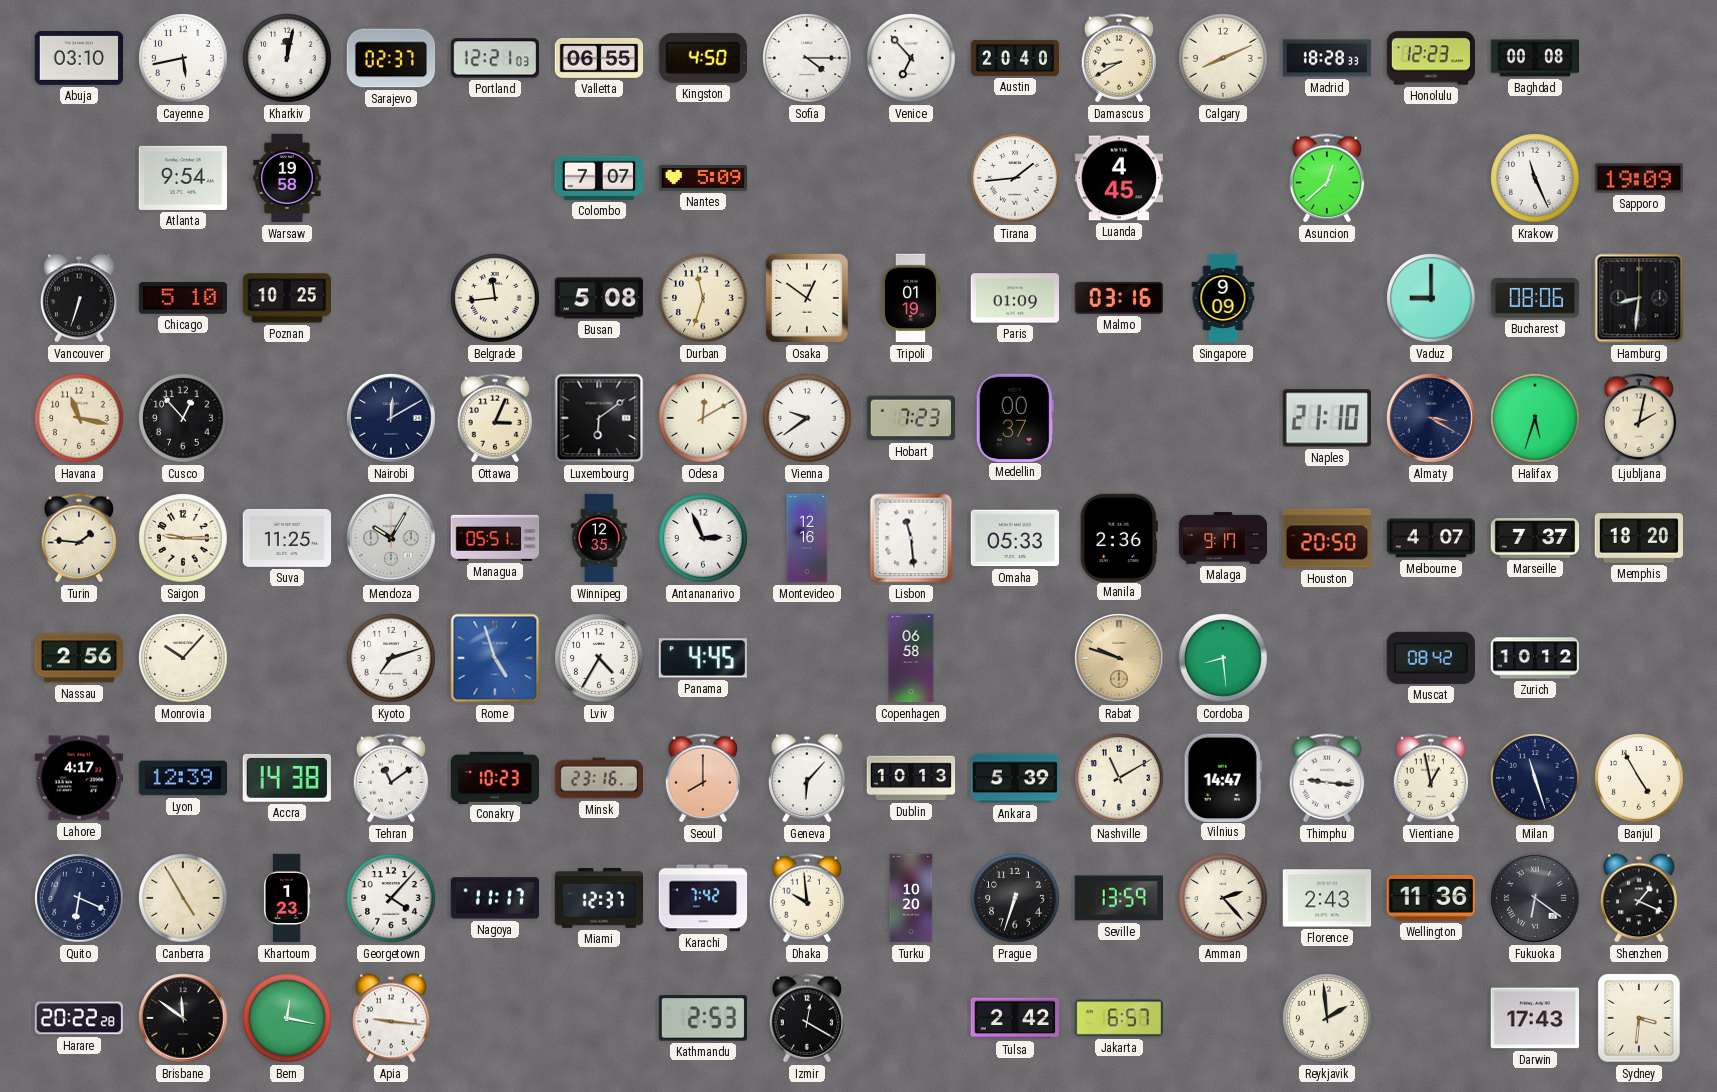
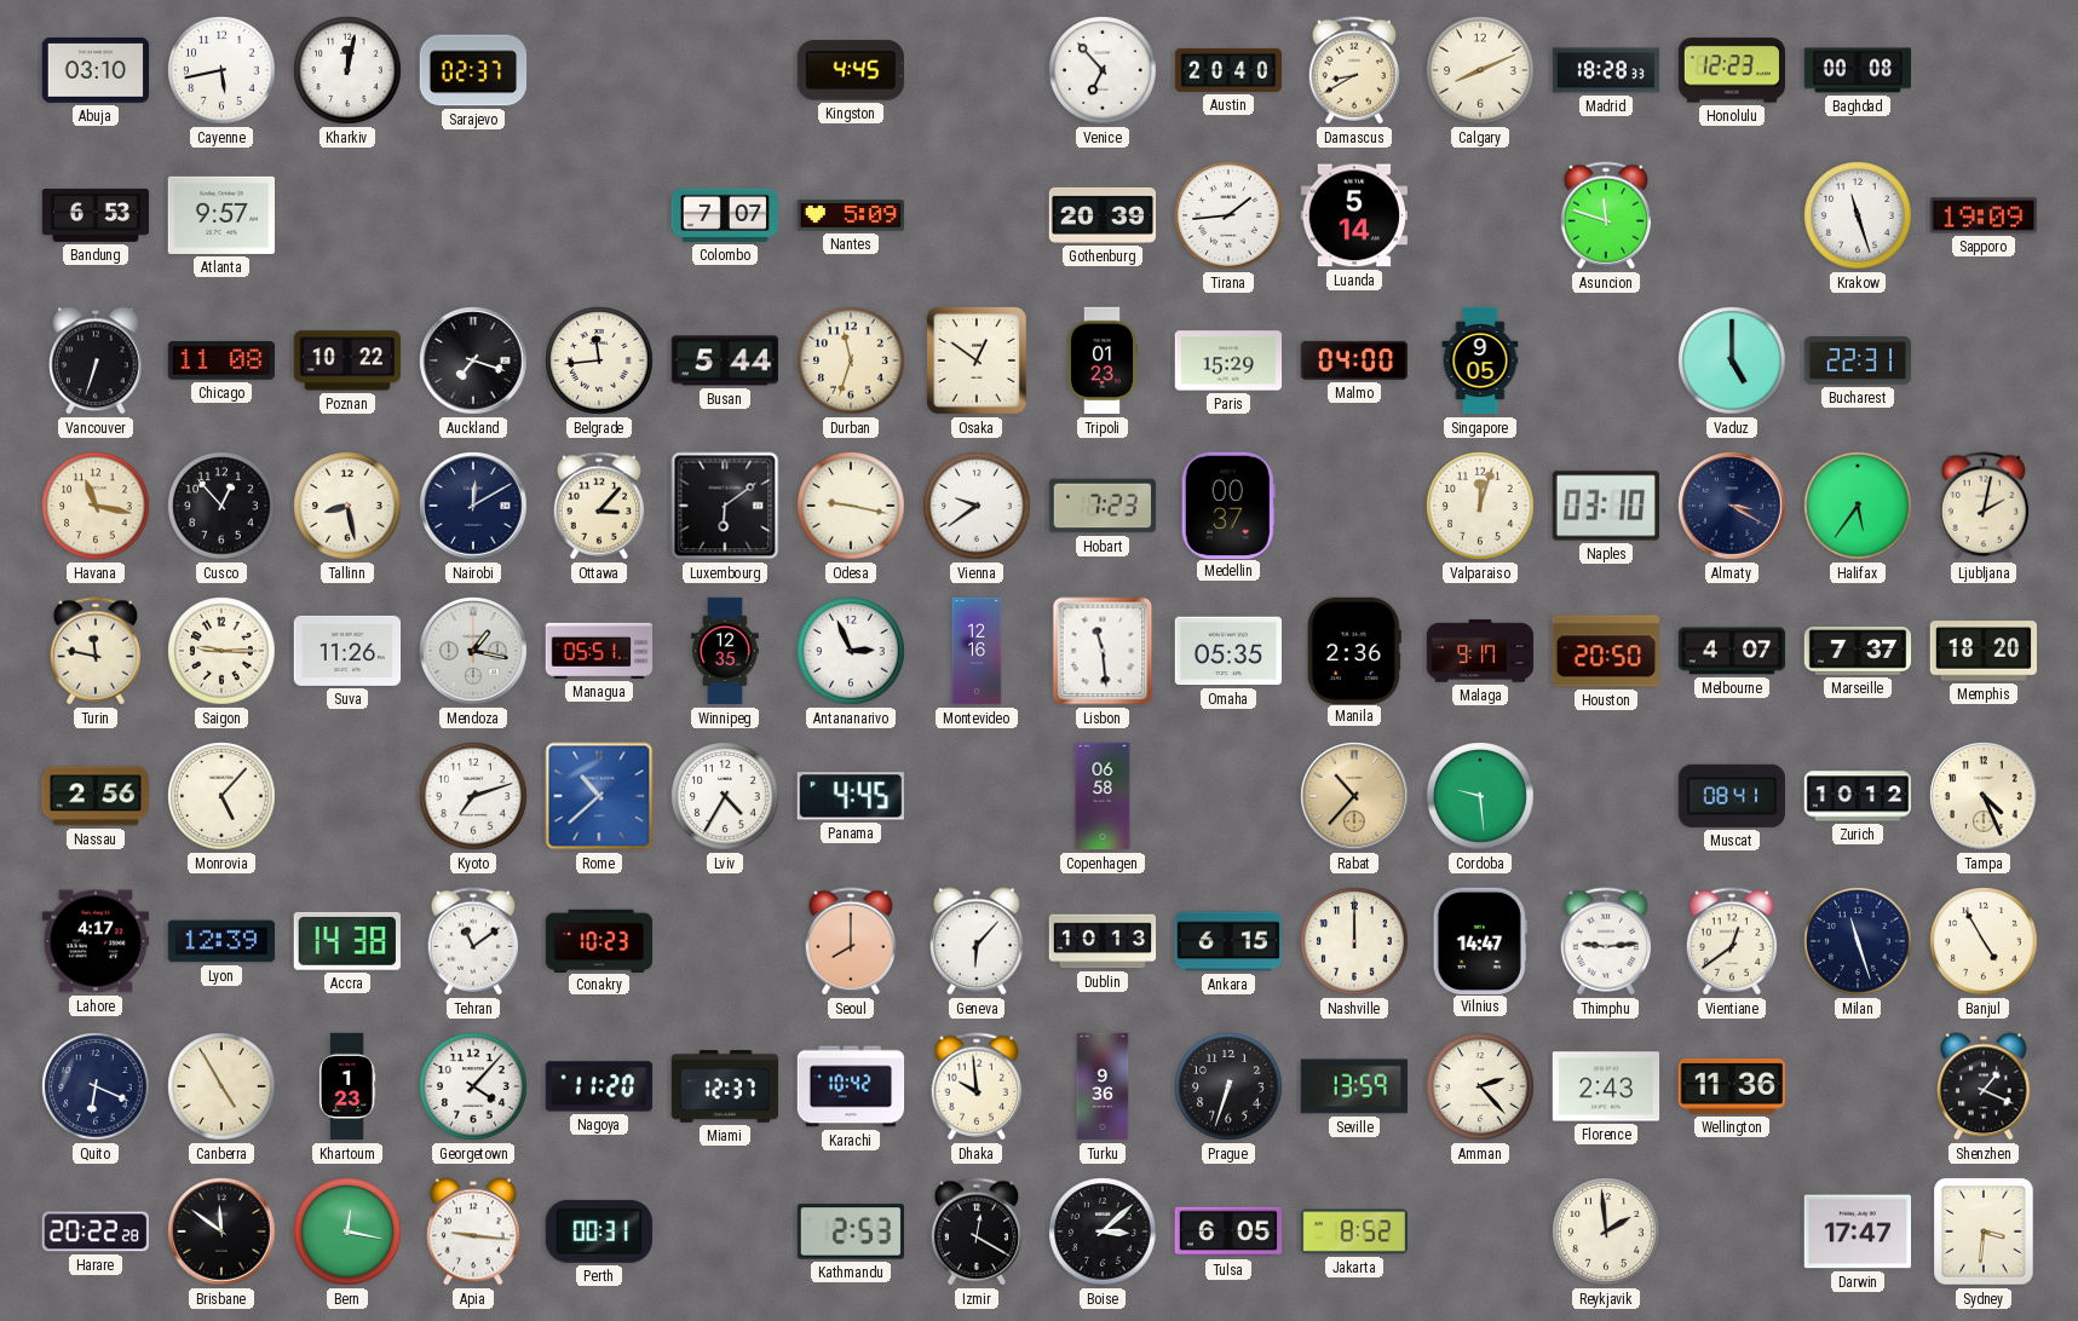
Portland: 12:21 -> none
Valletta: 06:55 -> none
Kingston: 4:50 -> 4:45
Sofia: 4:15 -> none
Bandung: none -> 6:53
Atlanta: 9:54 -> 9:57
Warsaw: 19:58 -> none
Gothenburg: none -> 20:39
Luanda: 4:45 -> 5:14
Asuncion: 12:38 -> 11:48
Krakow: 11:26 -> 11:27
Chicago: 5:10 -> 11:08
Poznan: 10:25 -> 10:22
Auckland: none -> 7:18
Busan: 5:08 -> 5:44
Tripoli: 01:19 -> 01:23
Paris: 01:09 -> 15:29
Malmo: 03:16 -> 04:00
Singapore: 9:09 -> 9:05
Vaduz: 9:00 -> 5:00
Bucharest: 08:06 -> 22:31
Hamburg: 8:31 -> none
Tallinn: none -> 8:28
Ottawa: 3:04 -> 3:07
Odesa: 12:10 -> 9:17
Valparaiso: none -> 12:03
Naples: 21:10 -> 03:10
Halifax: 5:33 -> 5:36
Turin: 1:46 -> 11:47
Suva: 11:25 -> 11:26
Mendoza: 10:05 -> 1:17
Omaha: 05:33 -> 05:35
Monrovia: 10:07 -> 5:07
Rome: 4:57 -> 10:38
Rabat: 9:48 -> 10:37
Cordoba: 8:29 -> 9:29
Muscat: 08:42 -> 08:41
Tampa: none -> 4:26
Minsk: 23:16 -> none
Ankara: 5:39 -> 6:15
Nashville: 11:10 -> 12:00
Thimphu: 9:16 -> 9:14
Vientiane: 12:58 -> 12:39
Nagoya: 11:17 -> 11:20
Karachi: 7:42 -> 10:42
Turku: 10:20 -> 9:36
Fukuoka: 6:21 -> none
Perth: none -> 00:31
Boise: none -> 3:08
Tulsa: 2:42 -> 6:05
Jakarta: 6:57 -> 8:52
Darwin: 17:43 -> 17:47
